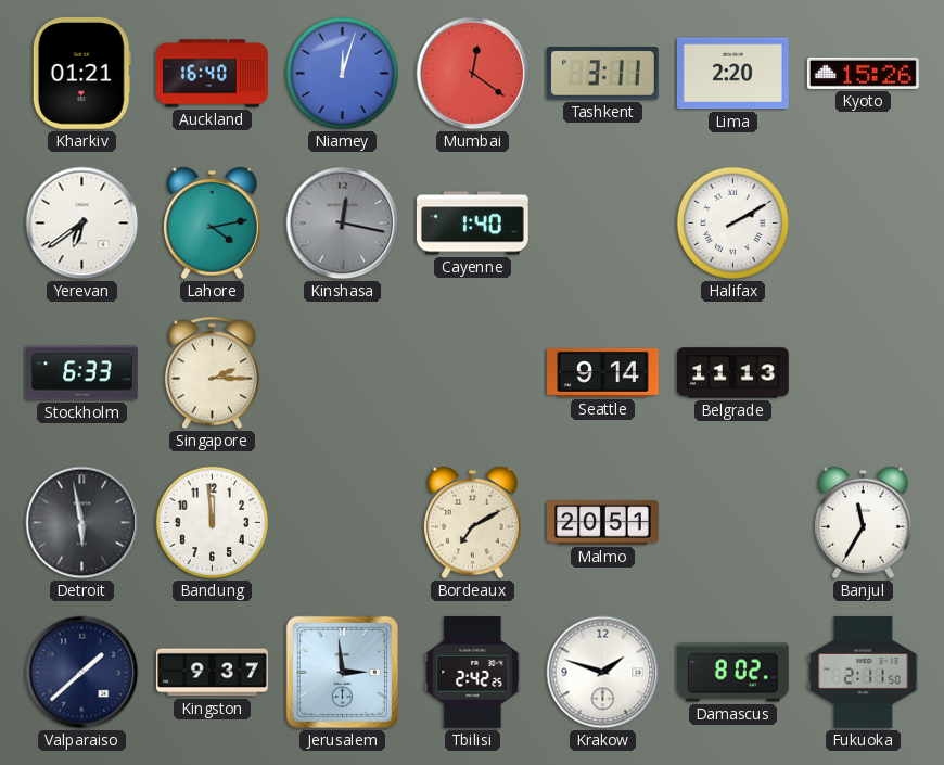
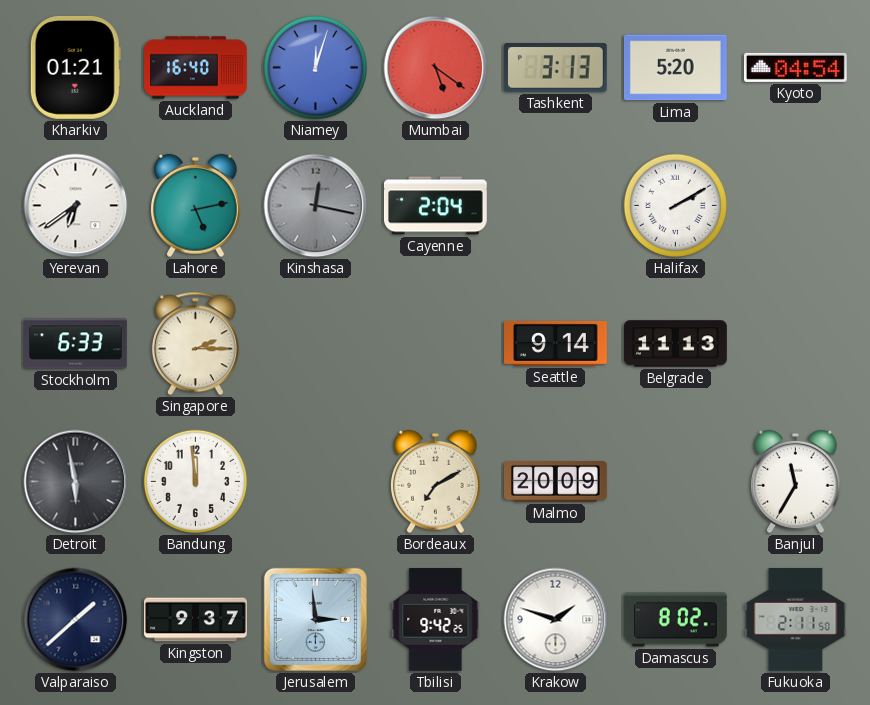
Mumbai: 12:21 -> 5:21
Tashkent: 3:11 -> 3:13
Lima: 2:20 -> 5:20
Kyoto: 15:26 -> 04:54
Lahore: 4:13 -> 5:13
Cayenne: 1:40 -> 2:04
Malmo: 20:51 -> 20:09
Tbilisi: 2:42 -> 9:42
